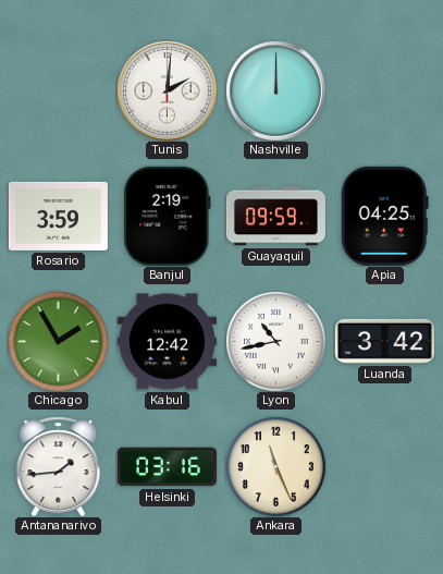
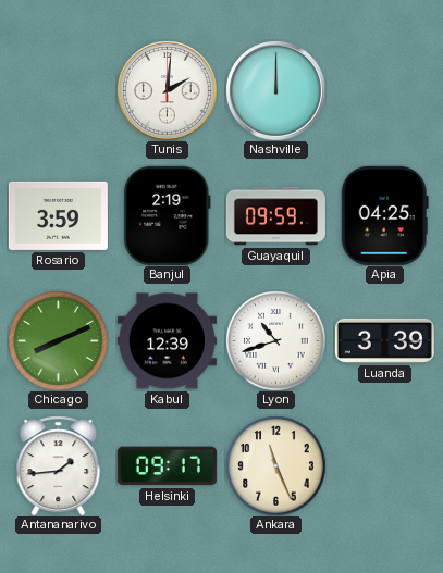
Chicago: 1:55 -> 8:11
Kabul: 12:42 -> 12:39
Lyon: 10:43 -> 10:42
Luanda: 3:42 -> 3:39
Helsinki: 03:16 -> 09:17
